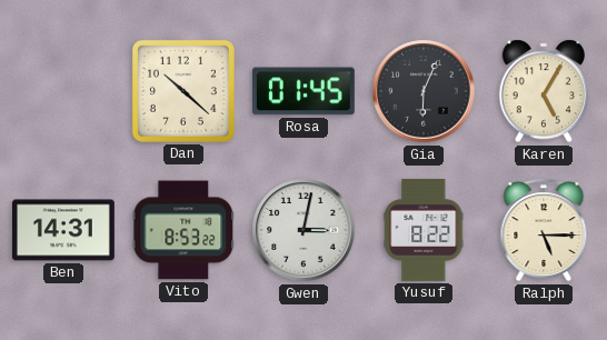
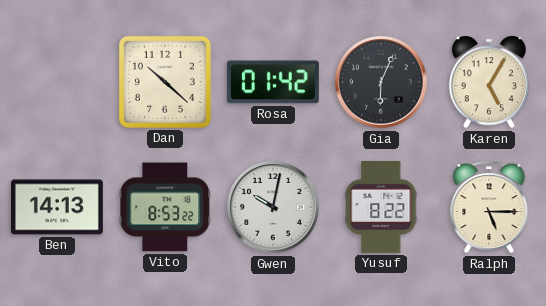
Rosa: 01:45 -> 01:42
Ben: 14:31 -> 14:13
Gwen: 3:02 -> 10:02
